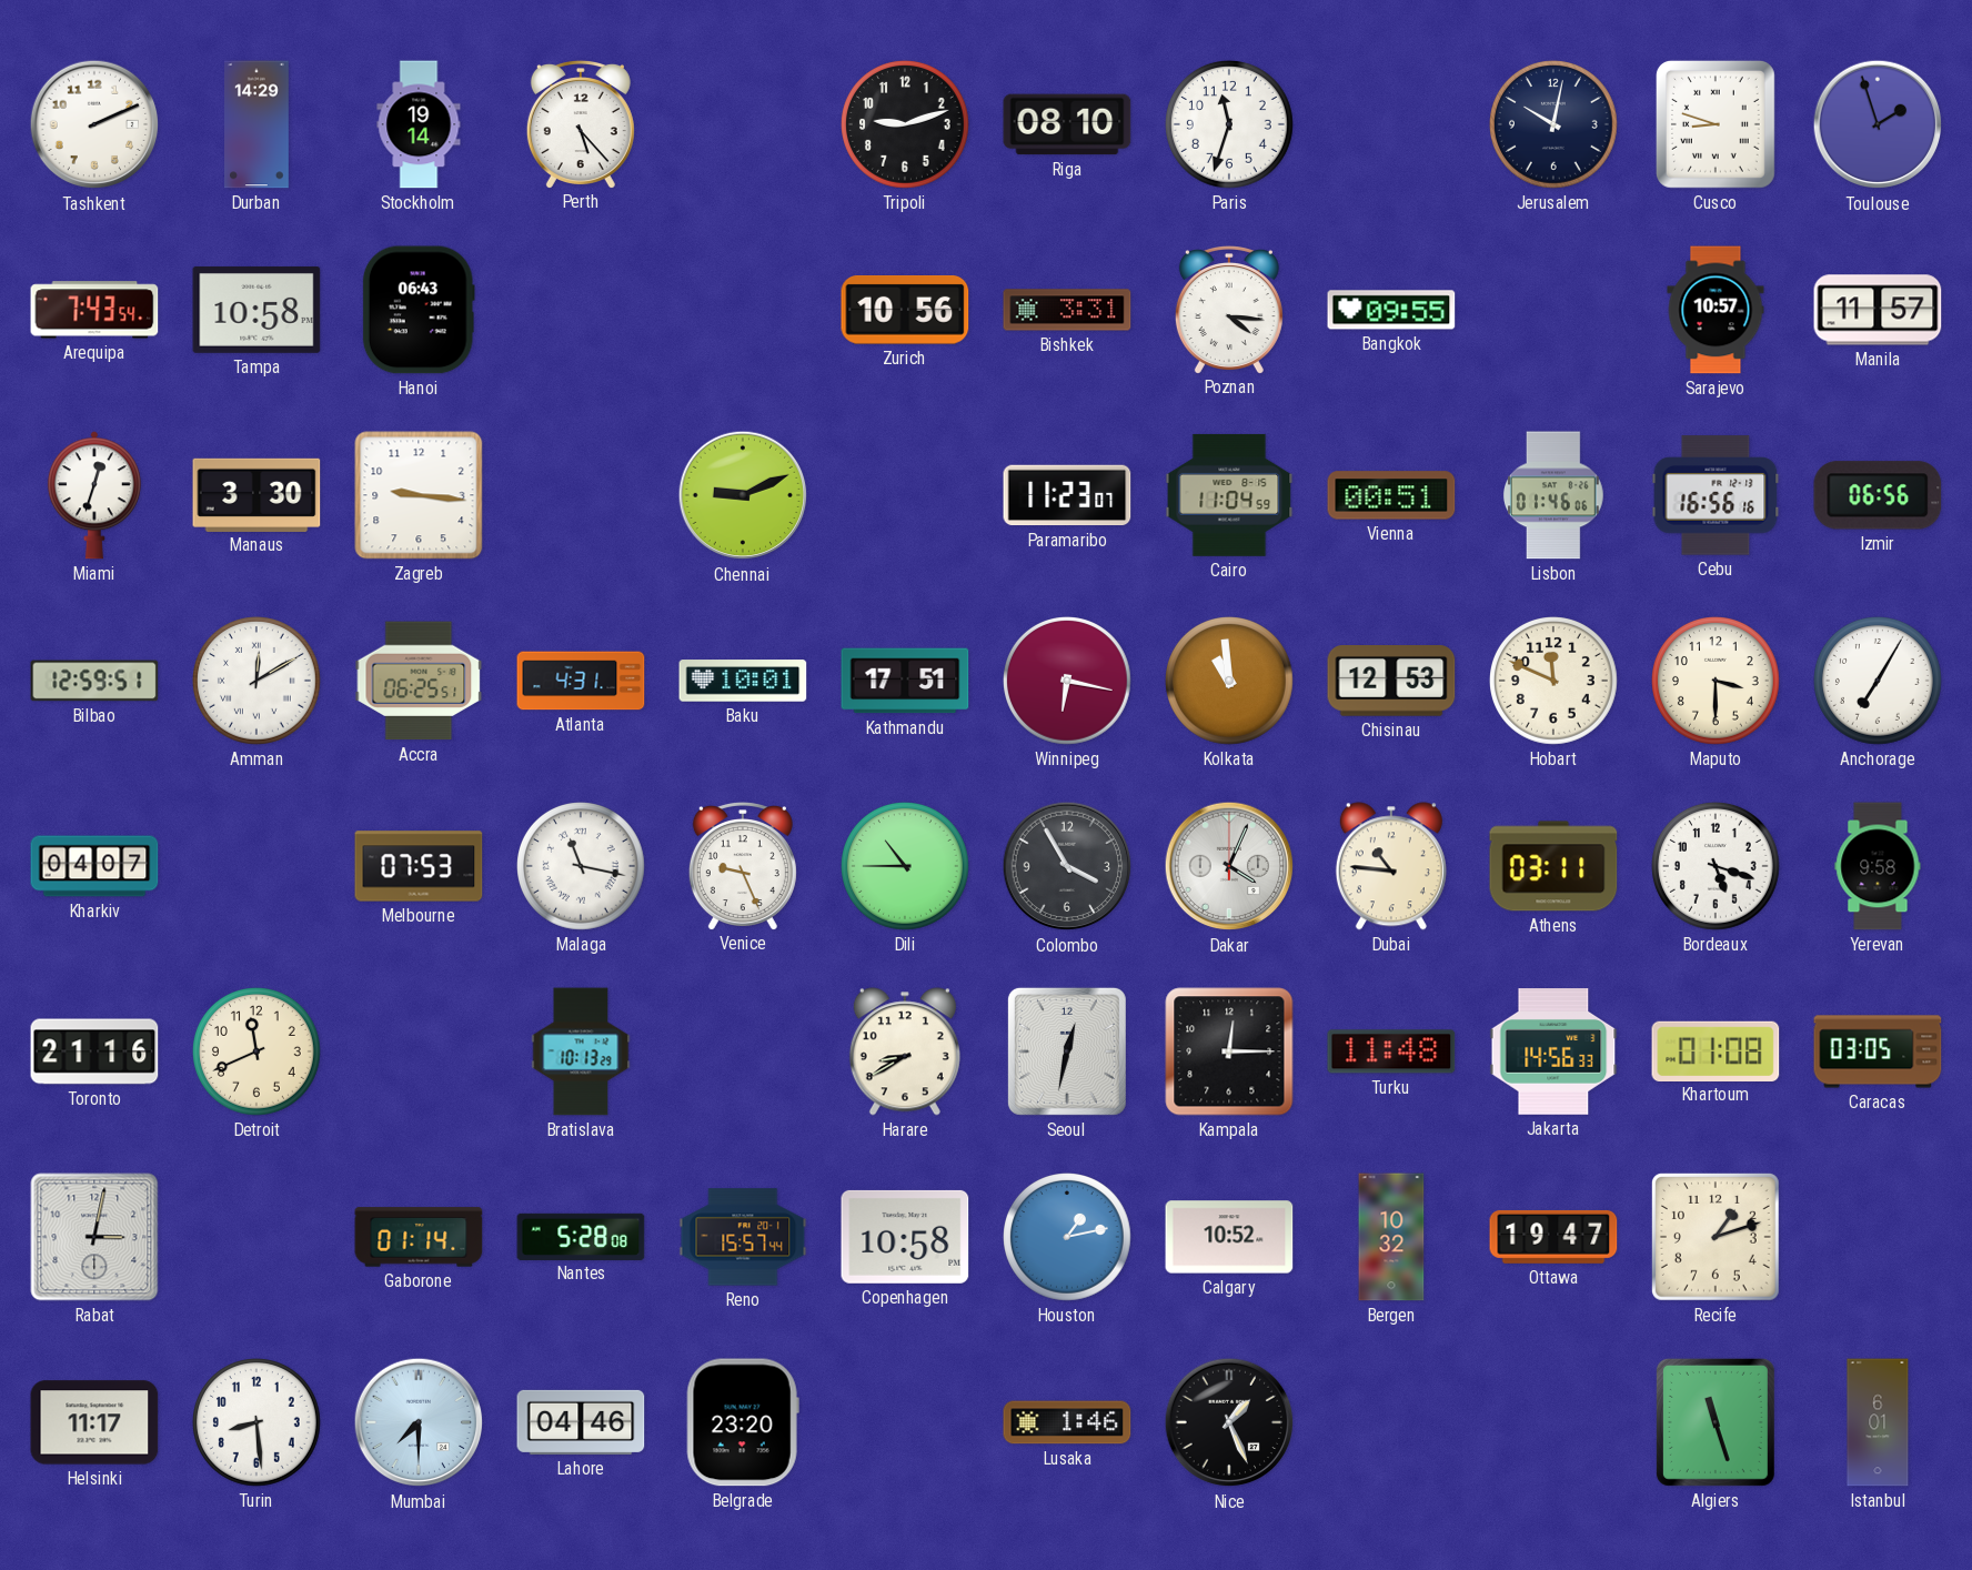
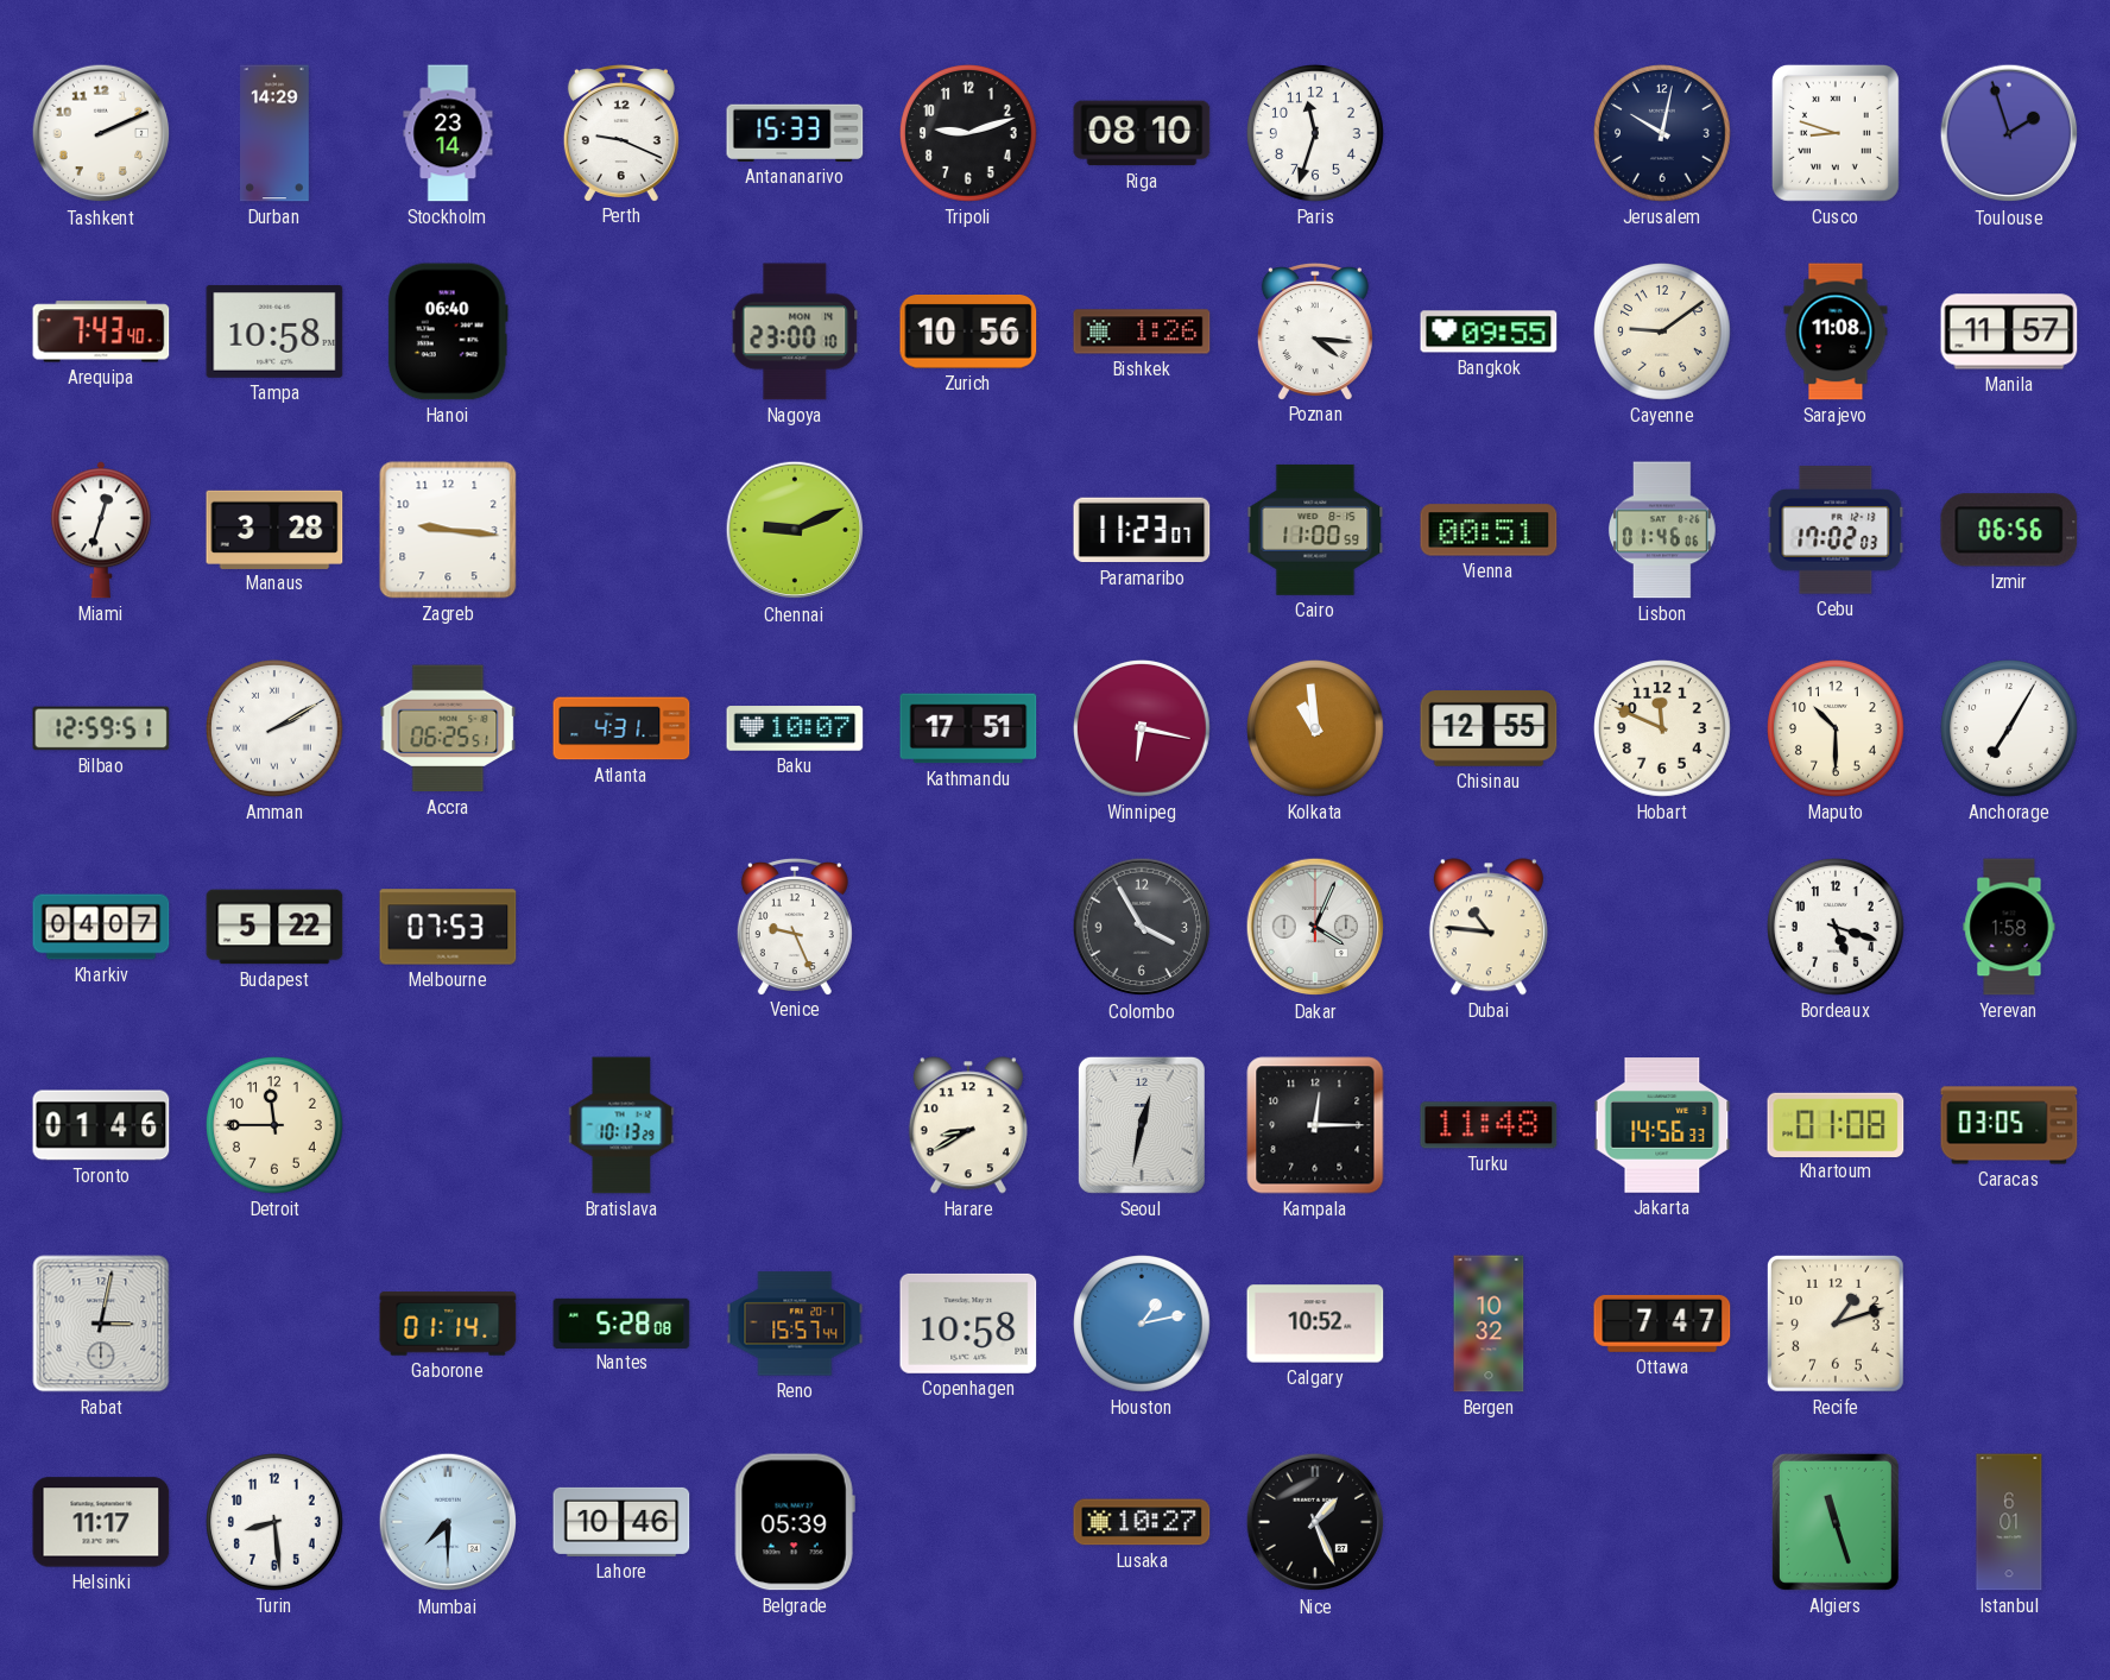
Stockholm: 19:14 -> 23:14
Perth: 5:23 -> 9:19
Antananarivo: none -> 15:33
Arequipa: 7:43:54 -> 7:43:40
Hanoi: 06:43 -> 06:40
Nagoya: none -> 23:00
Bishkek: 3:31 -> 1:26
Cayenne: none -> 9:09
Sarajevo: 10:57 -> 11:08
Manaus: 3:30 -> 3:28
Cairo: 11:04 -> 11:00
Cebu: 16:56 -> 17:02
Amman: 12:10 -> 2:10
Baku: 10:01 -> 10:07
Chisinau: 12:53 -> 12:55
Maputo: 3:30 -> 10:30
Budapest: none -> 5:22
Malaga: 11:17 -> none
Dili: 10:45 -> none
Athens: 03:11 -> none
Yerevan: 9:58 -> 1:58
Toronto: 21:16 -> 01:46
Detroit: 11:41 -> 11:45
Ottawa: 19:47 -> 7:47
Lahore: 04:46 -> 10:46
Belgrade: 23:20 -> 05:39
Lusaka: 1:46 -> 10:27
